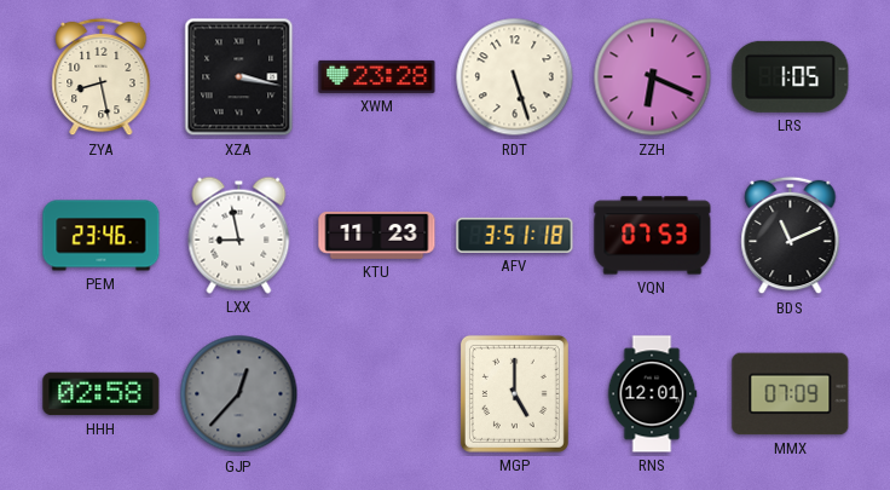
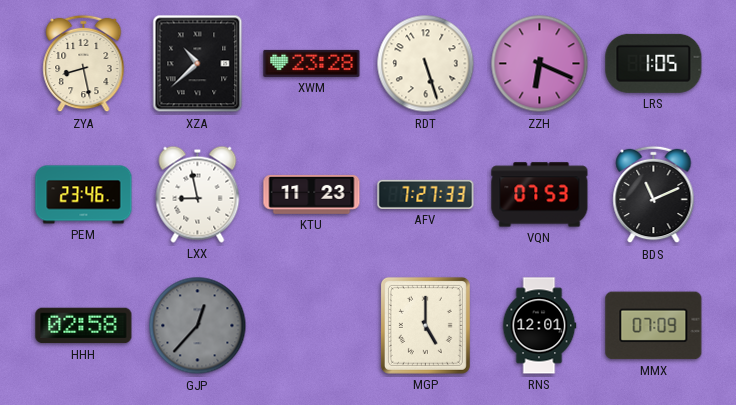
XZA: 3:17 -> 10:38
AFV: 3:51 -> 7:27
